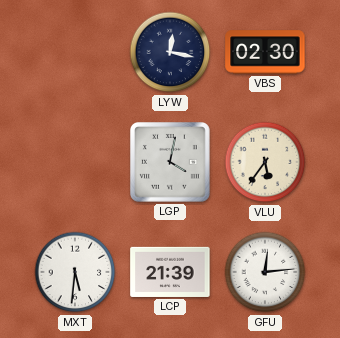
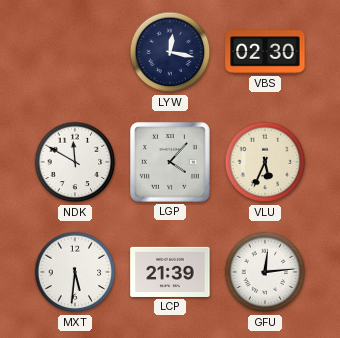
NDK: none -> 11:50
LGP: 4:02 -> 4:07
VLU: 5:36 -> 5:34
